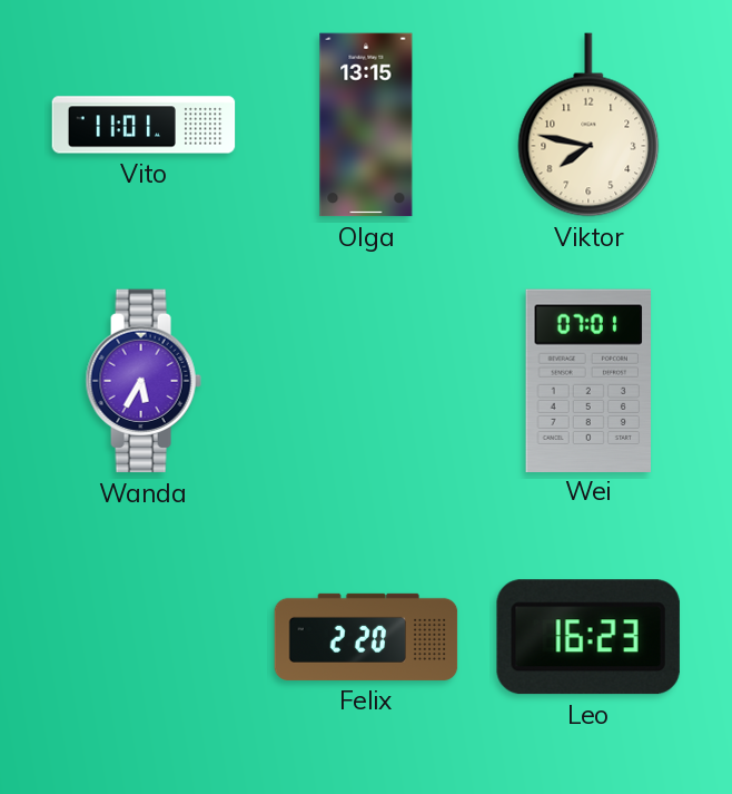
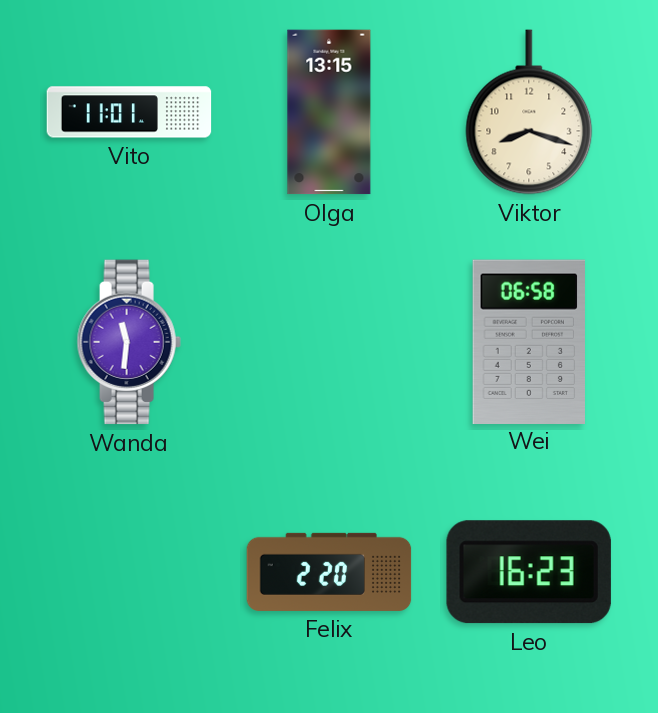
Viktor: 7:47 -> 8:18
Wanda: 5:35 -> 11:31
Wei: 07:01 -> 06:58
